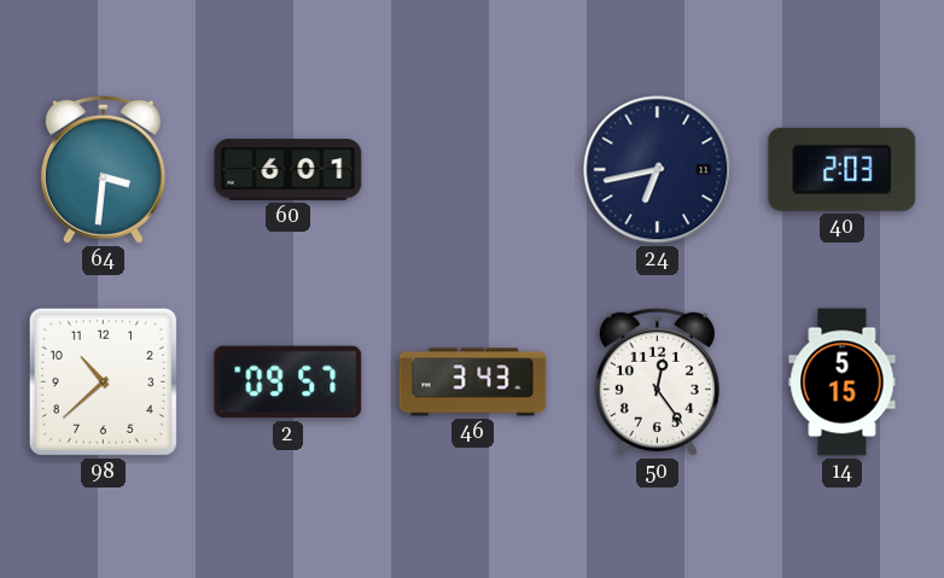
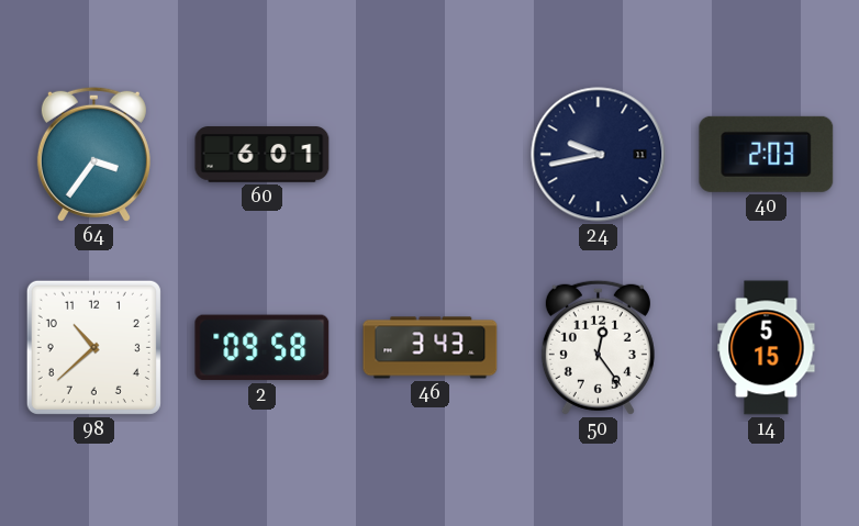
64: 3:31 -> 3:36
24: 6:43 -> 9:43
2: 09:57 -> 09:58
